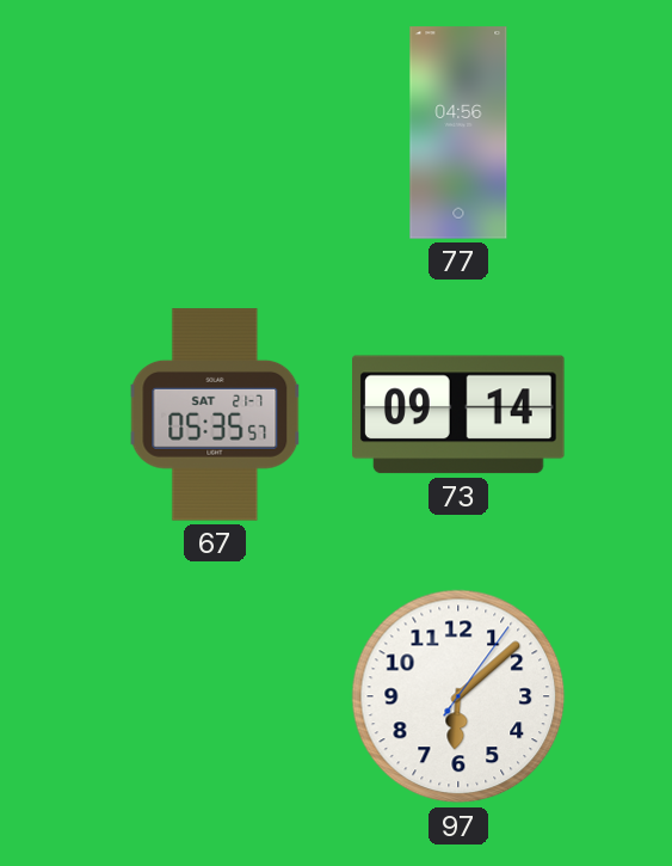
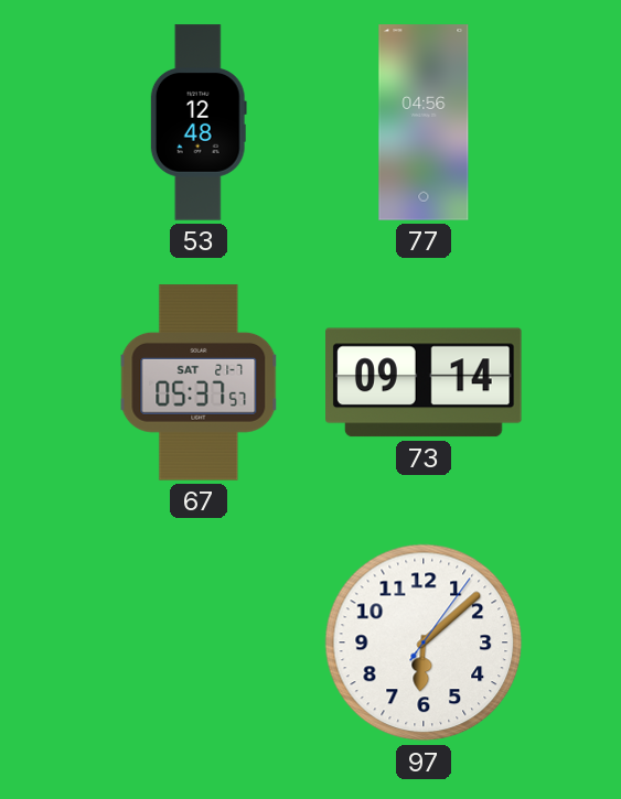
53: none -> 12:48
67: 05:35 -> 05:37
